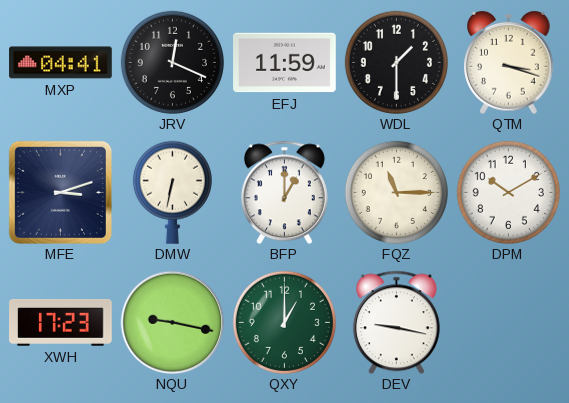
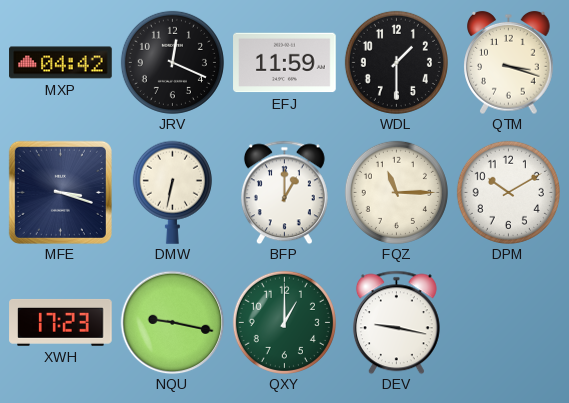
MXP: 04:41 -> 04:42
MFE: 3:12 -> 3:18
